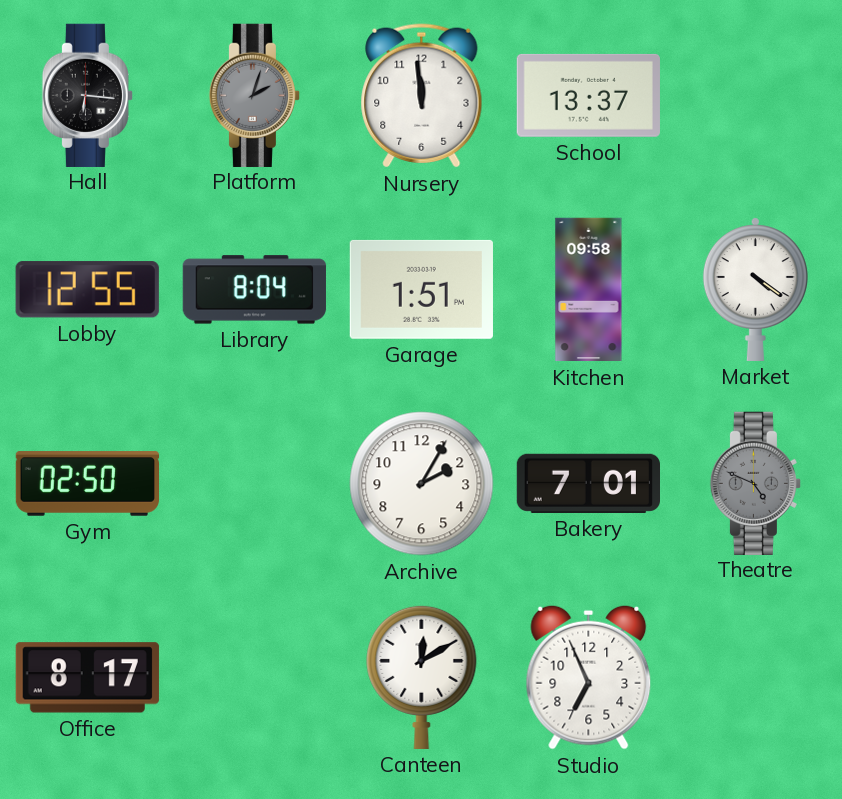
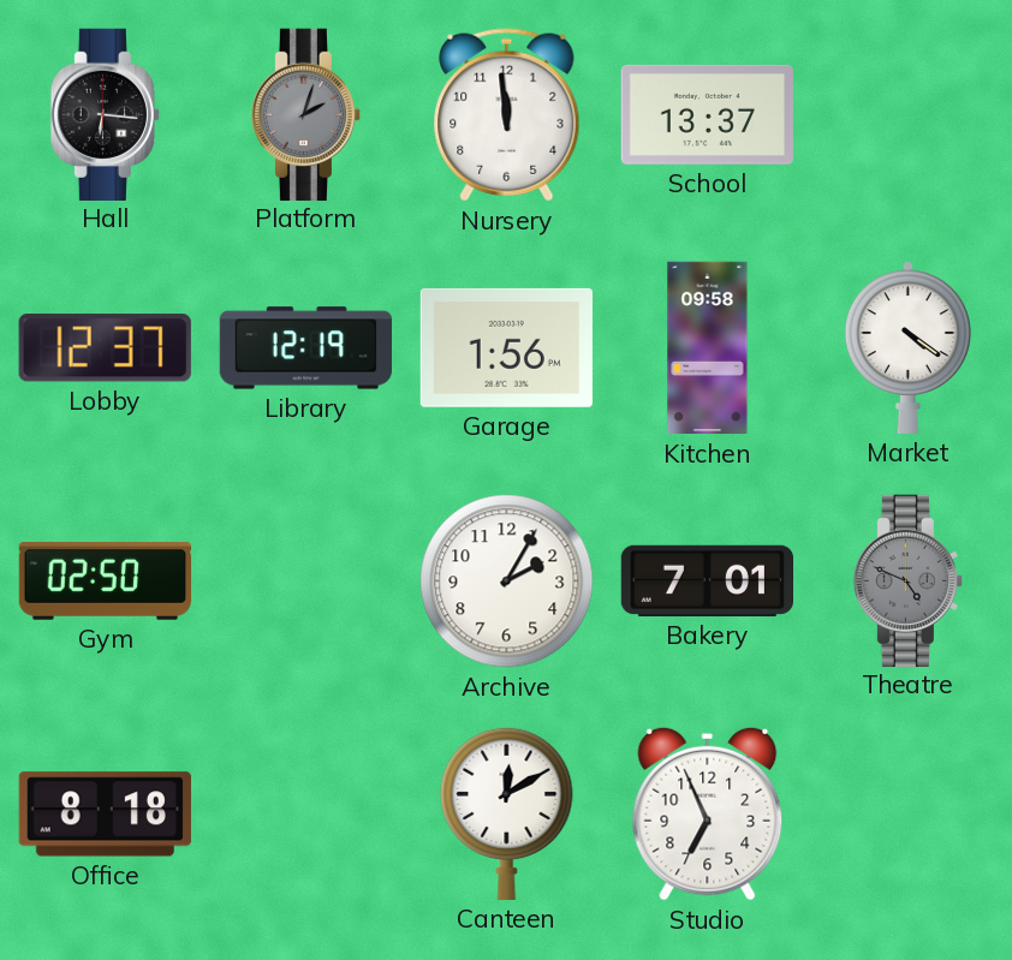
Lobby: 12:55 -> 12:37
Library: 8:04 -> 12:19
Garage: 1:51 -> 1:56
Office: 8:17 -> 8:18
